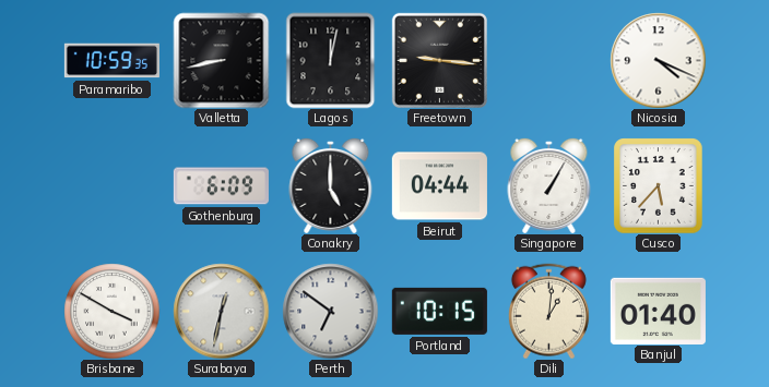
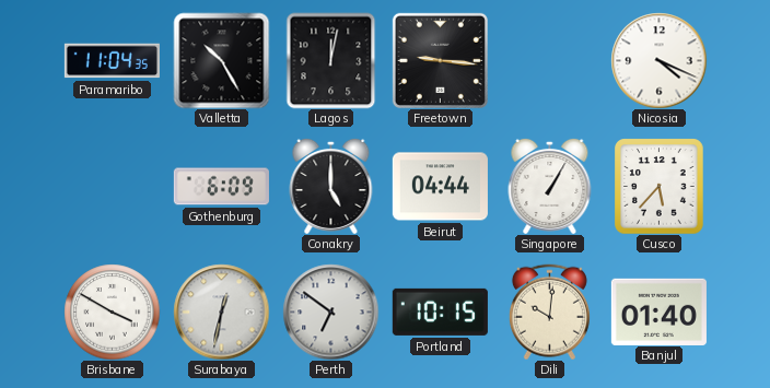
Paramaribo: 10:59 -> 11:04
Valletta: 8:43 -> 10:25
Dili: 1:01 -> 10:01
